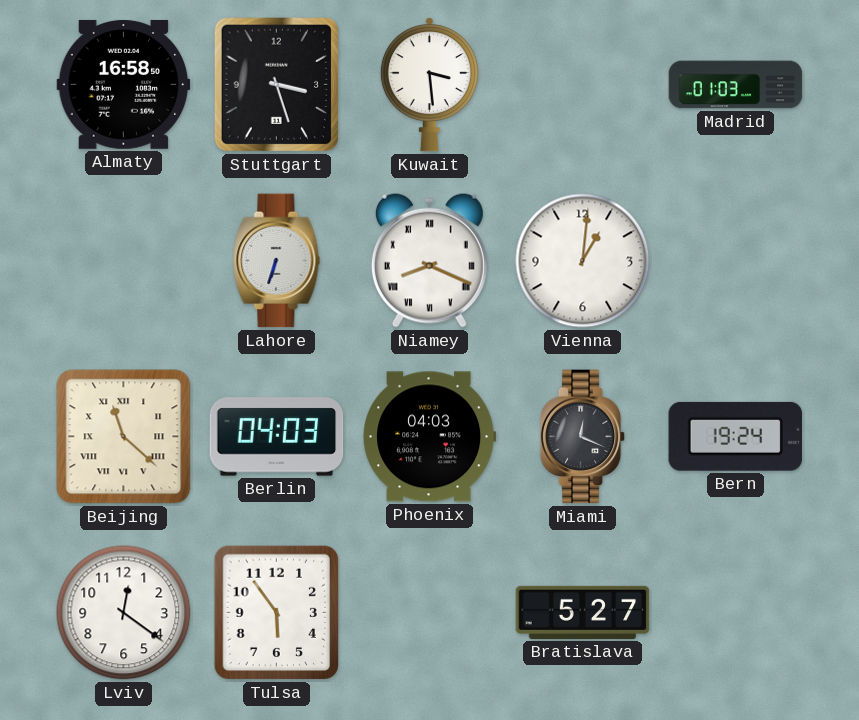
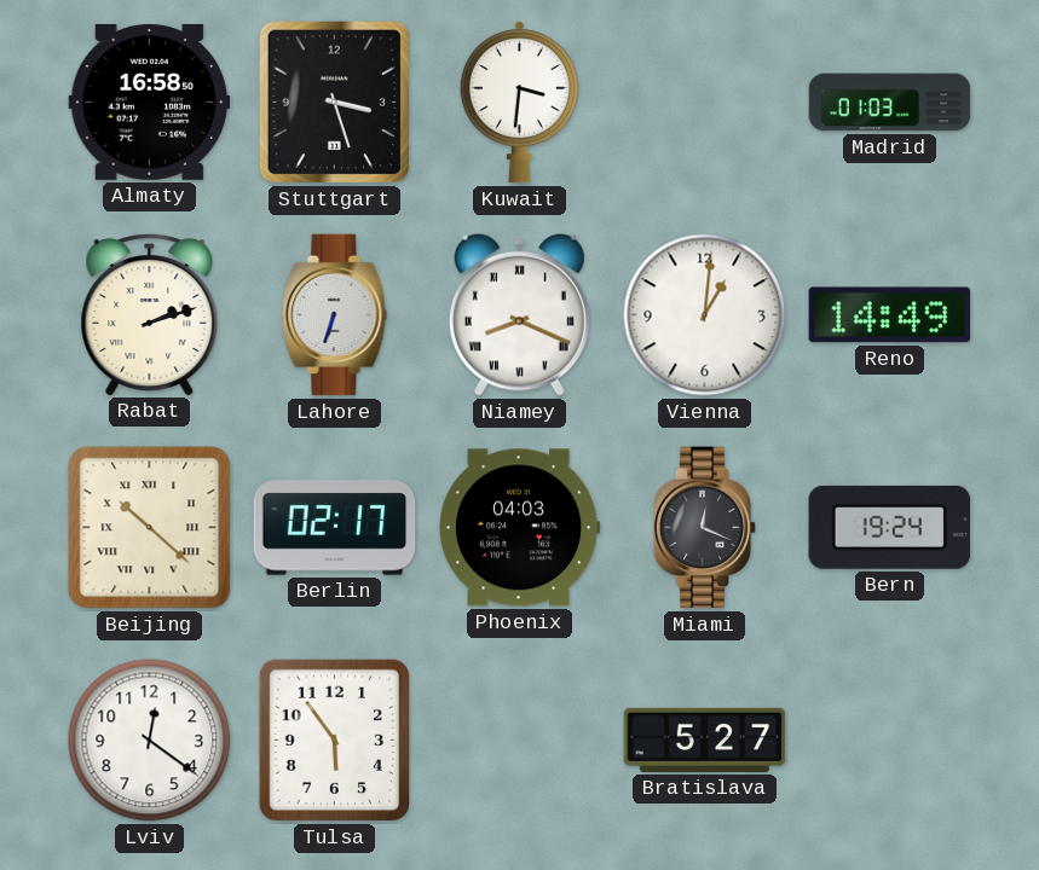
Kuwait: 3:29 -> 3:31
Rabat: none -> 2:12
Reno: none -> 14:49
Beijing: 11:22 -> 10:22
Berlin: 04:03 -> 02:17
